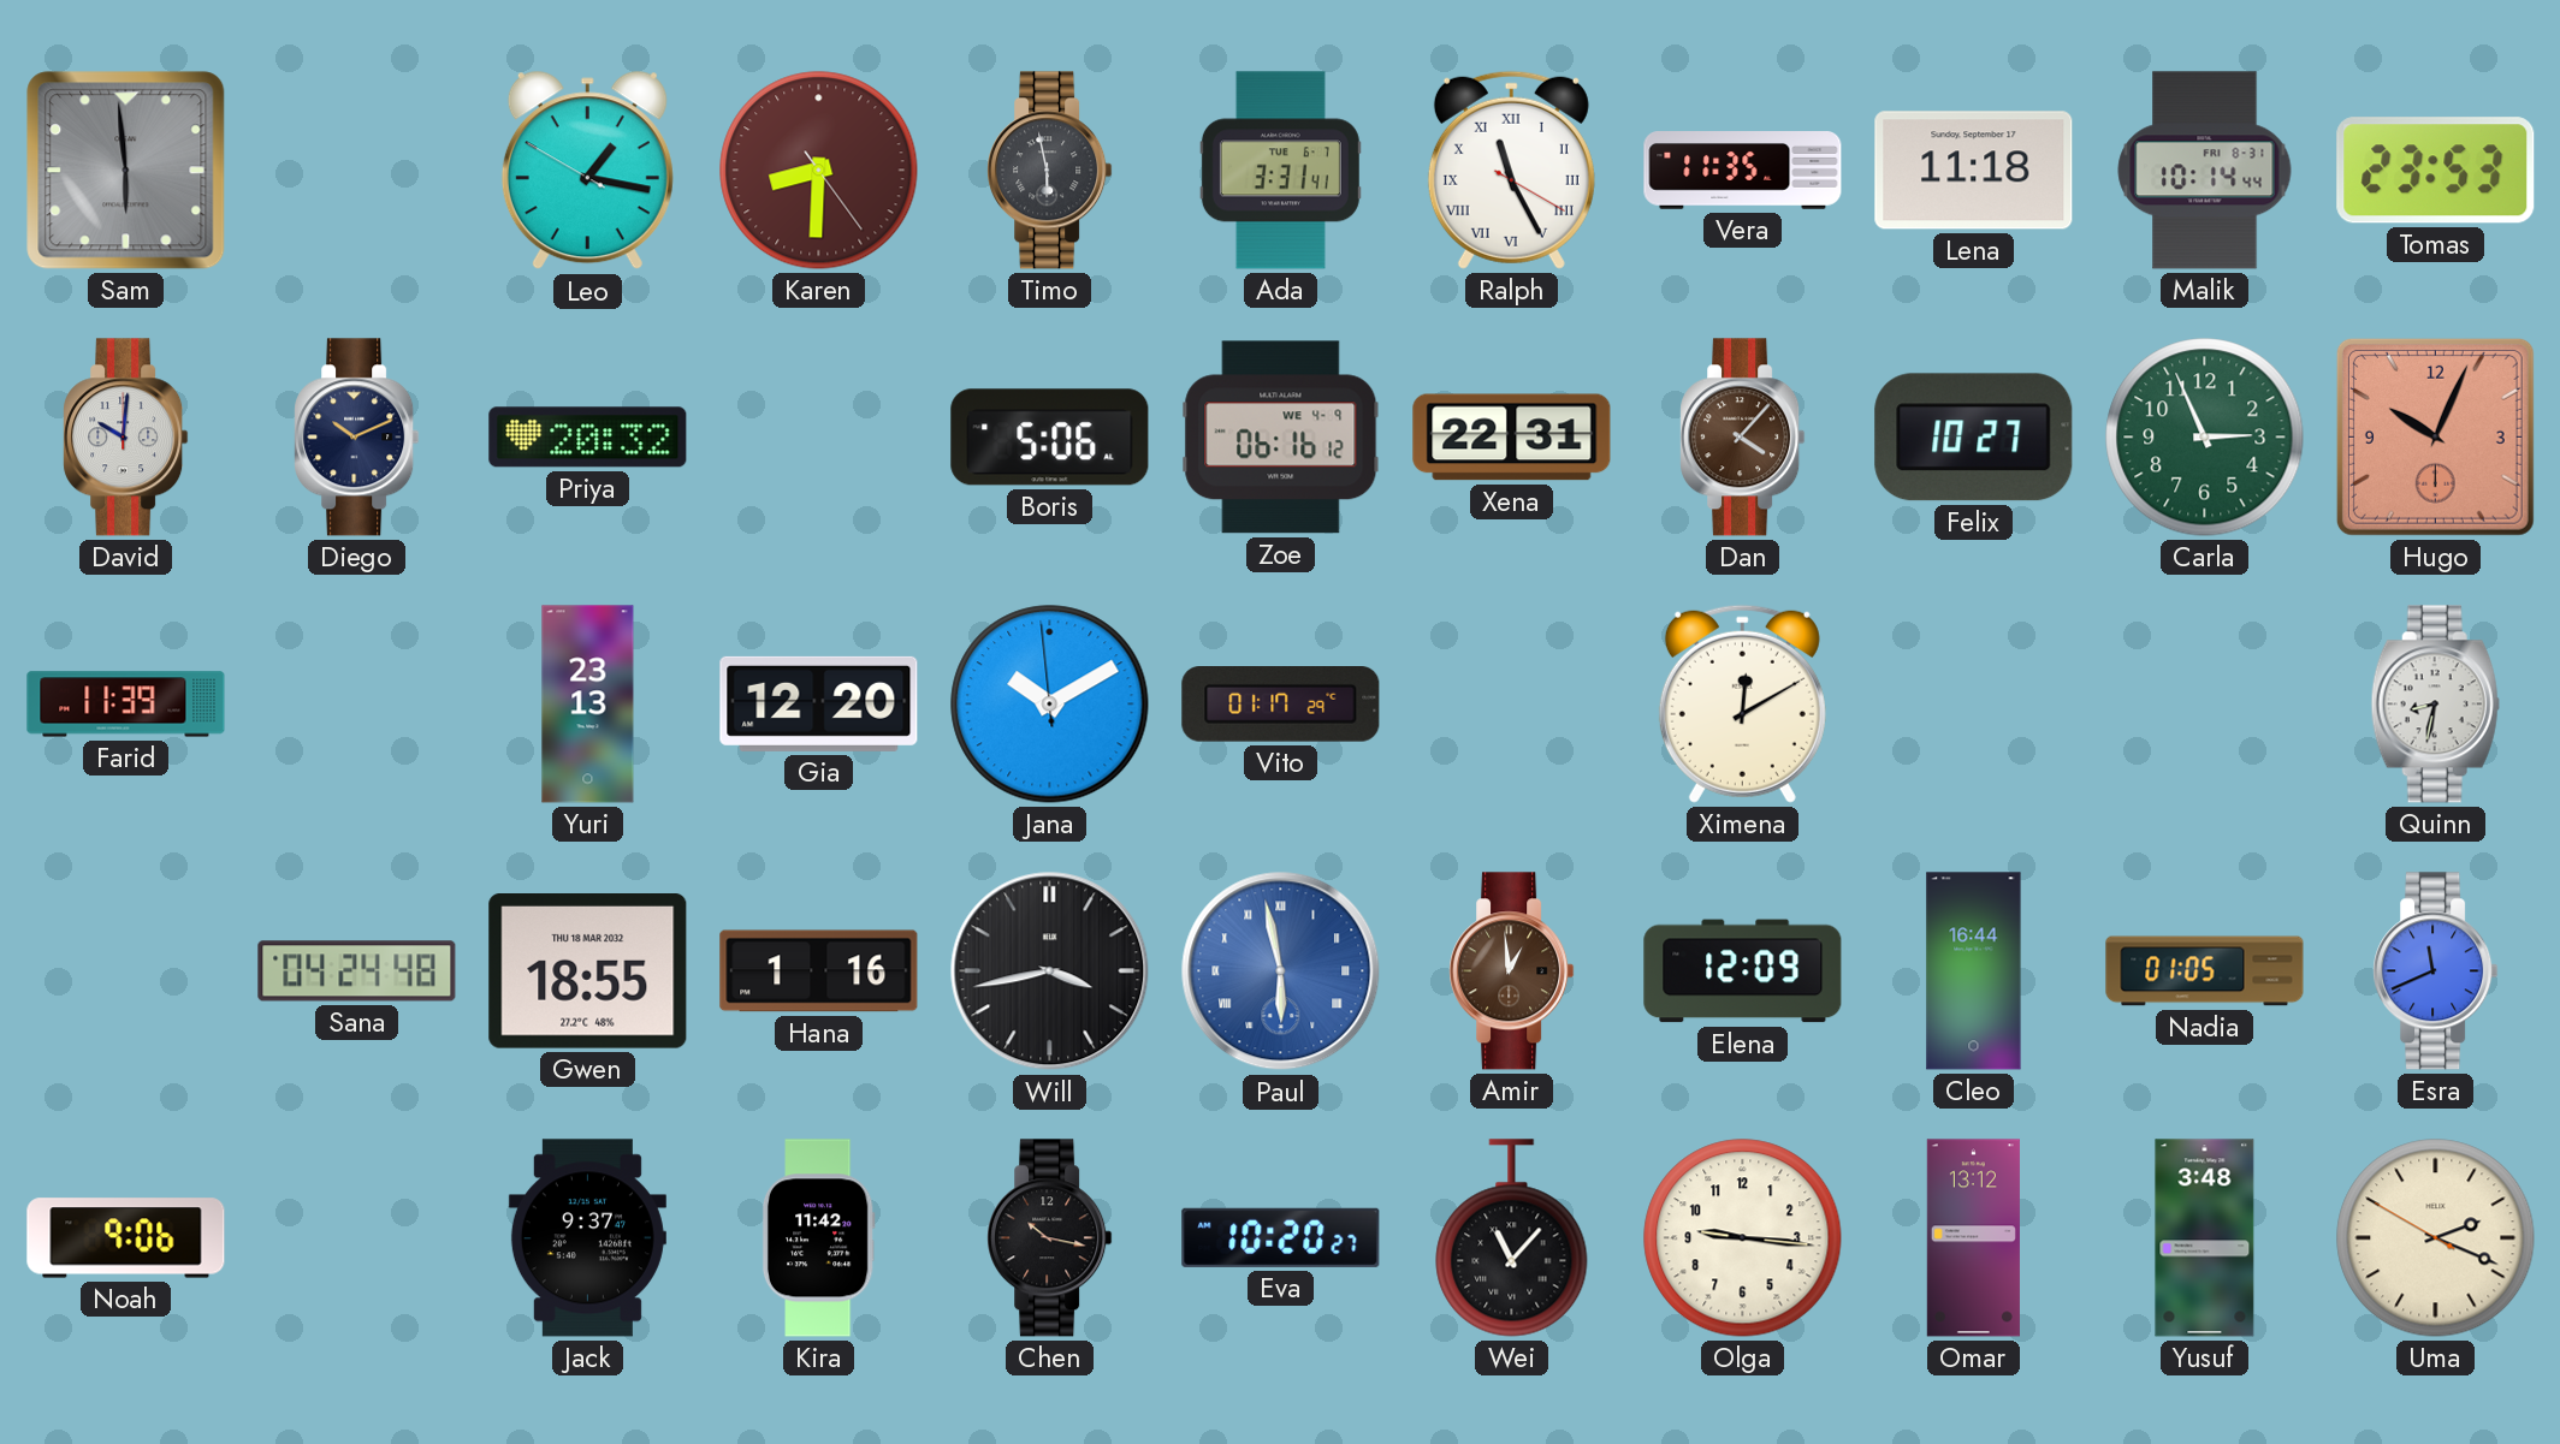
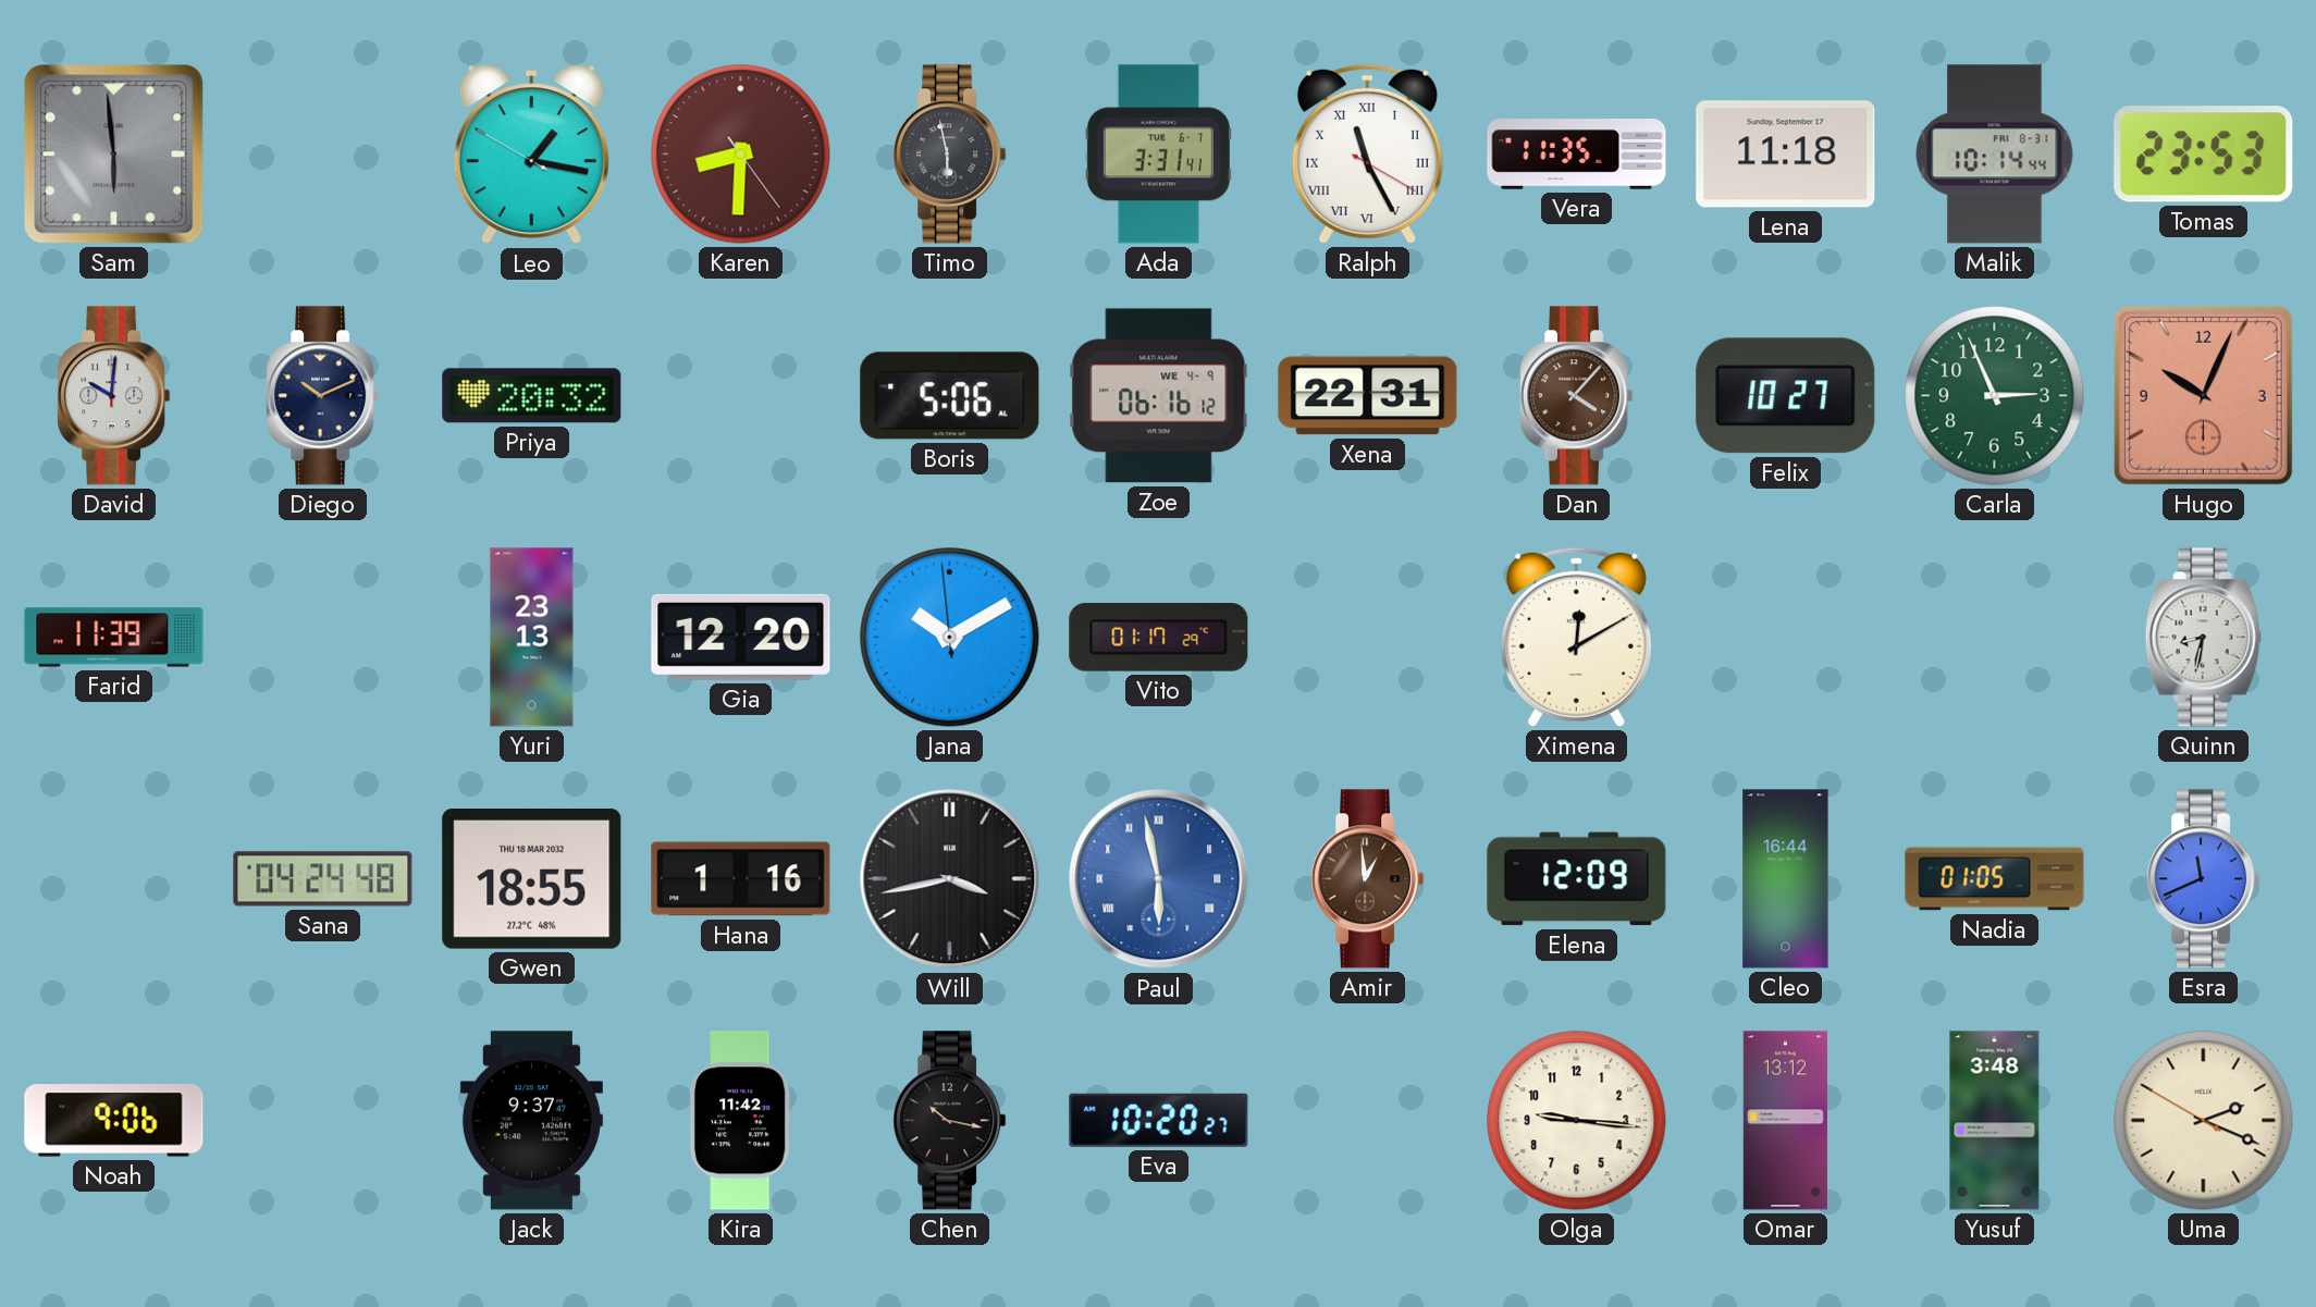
Wei: 11:07 -> none
